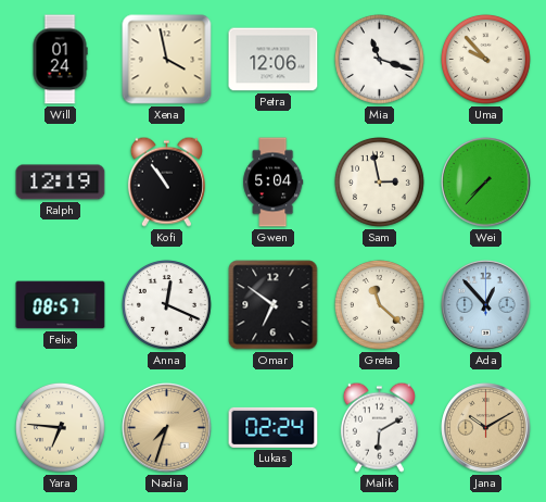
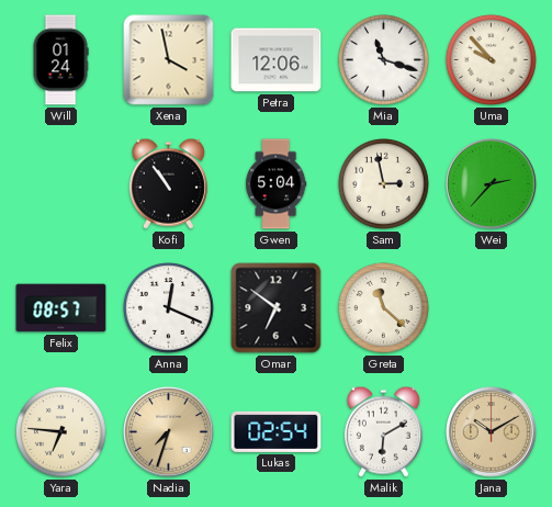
Ralph: 12:19 -> none
Wei: 7:37 -> 2:37
Ada: 12:53 -> none
Lukas: 02:24 -> 02:54
